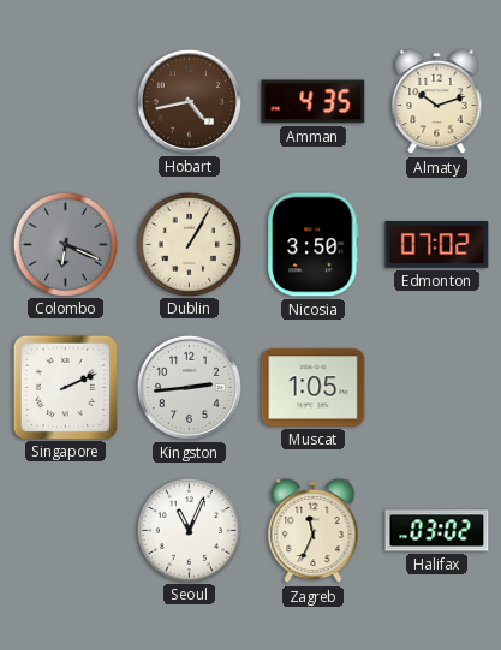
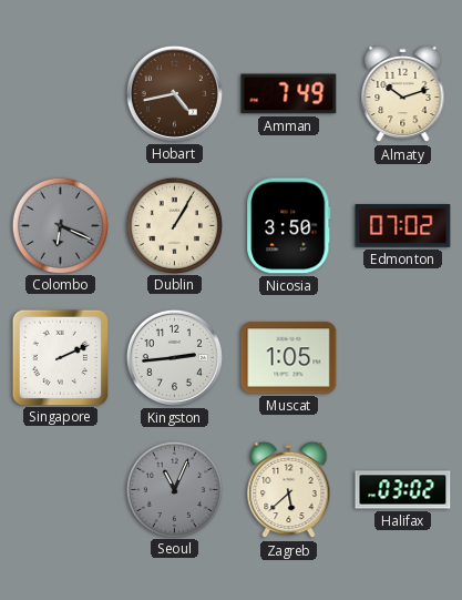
Amman: 4:35 -> 7:49
Seoul dial: white -> grey
Zagreb: 11:34 -> 5:38
